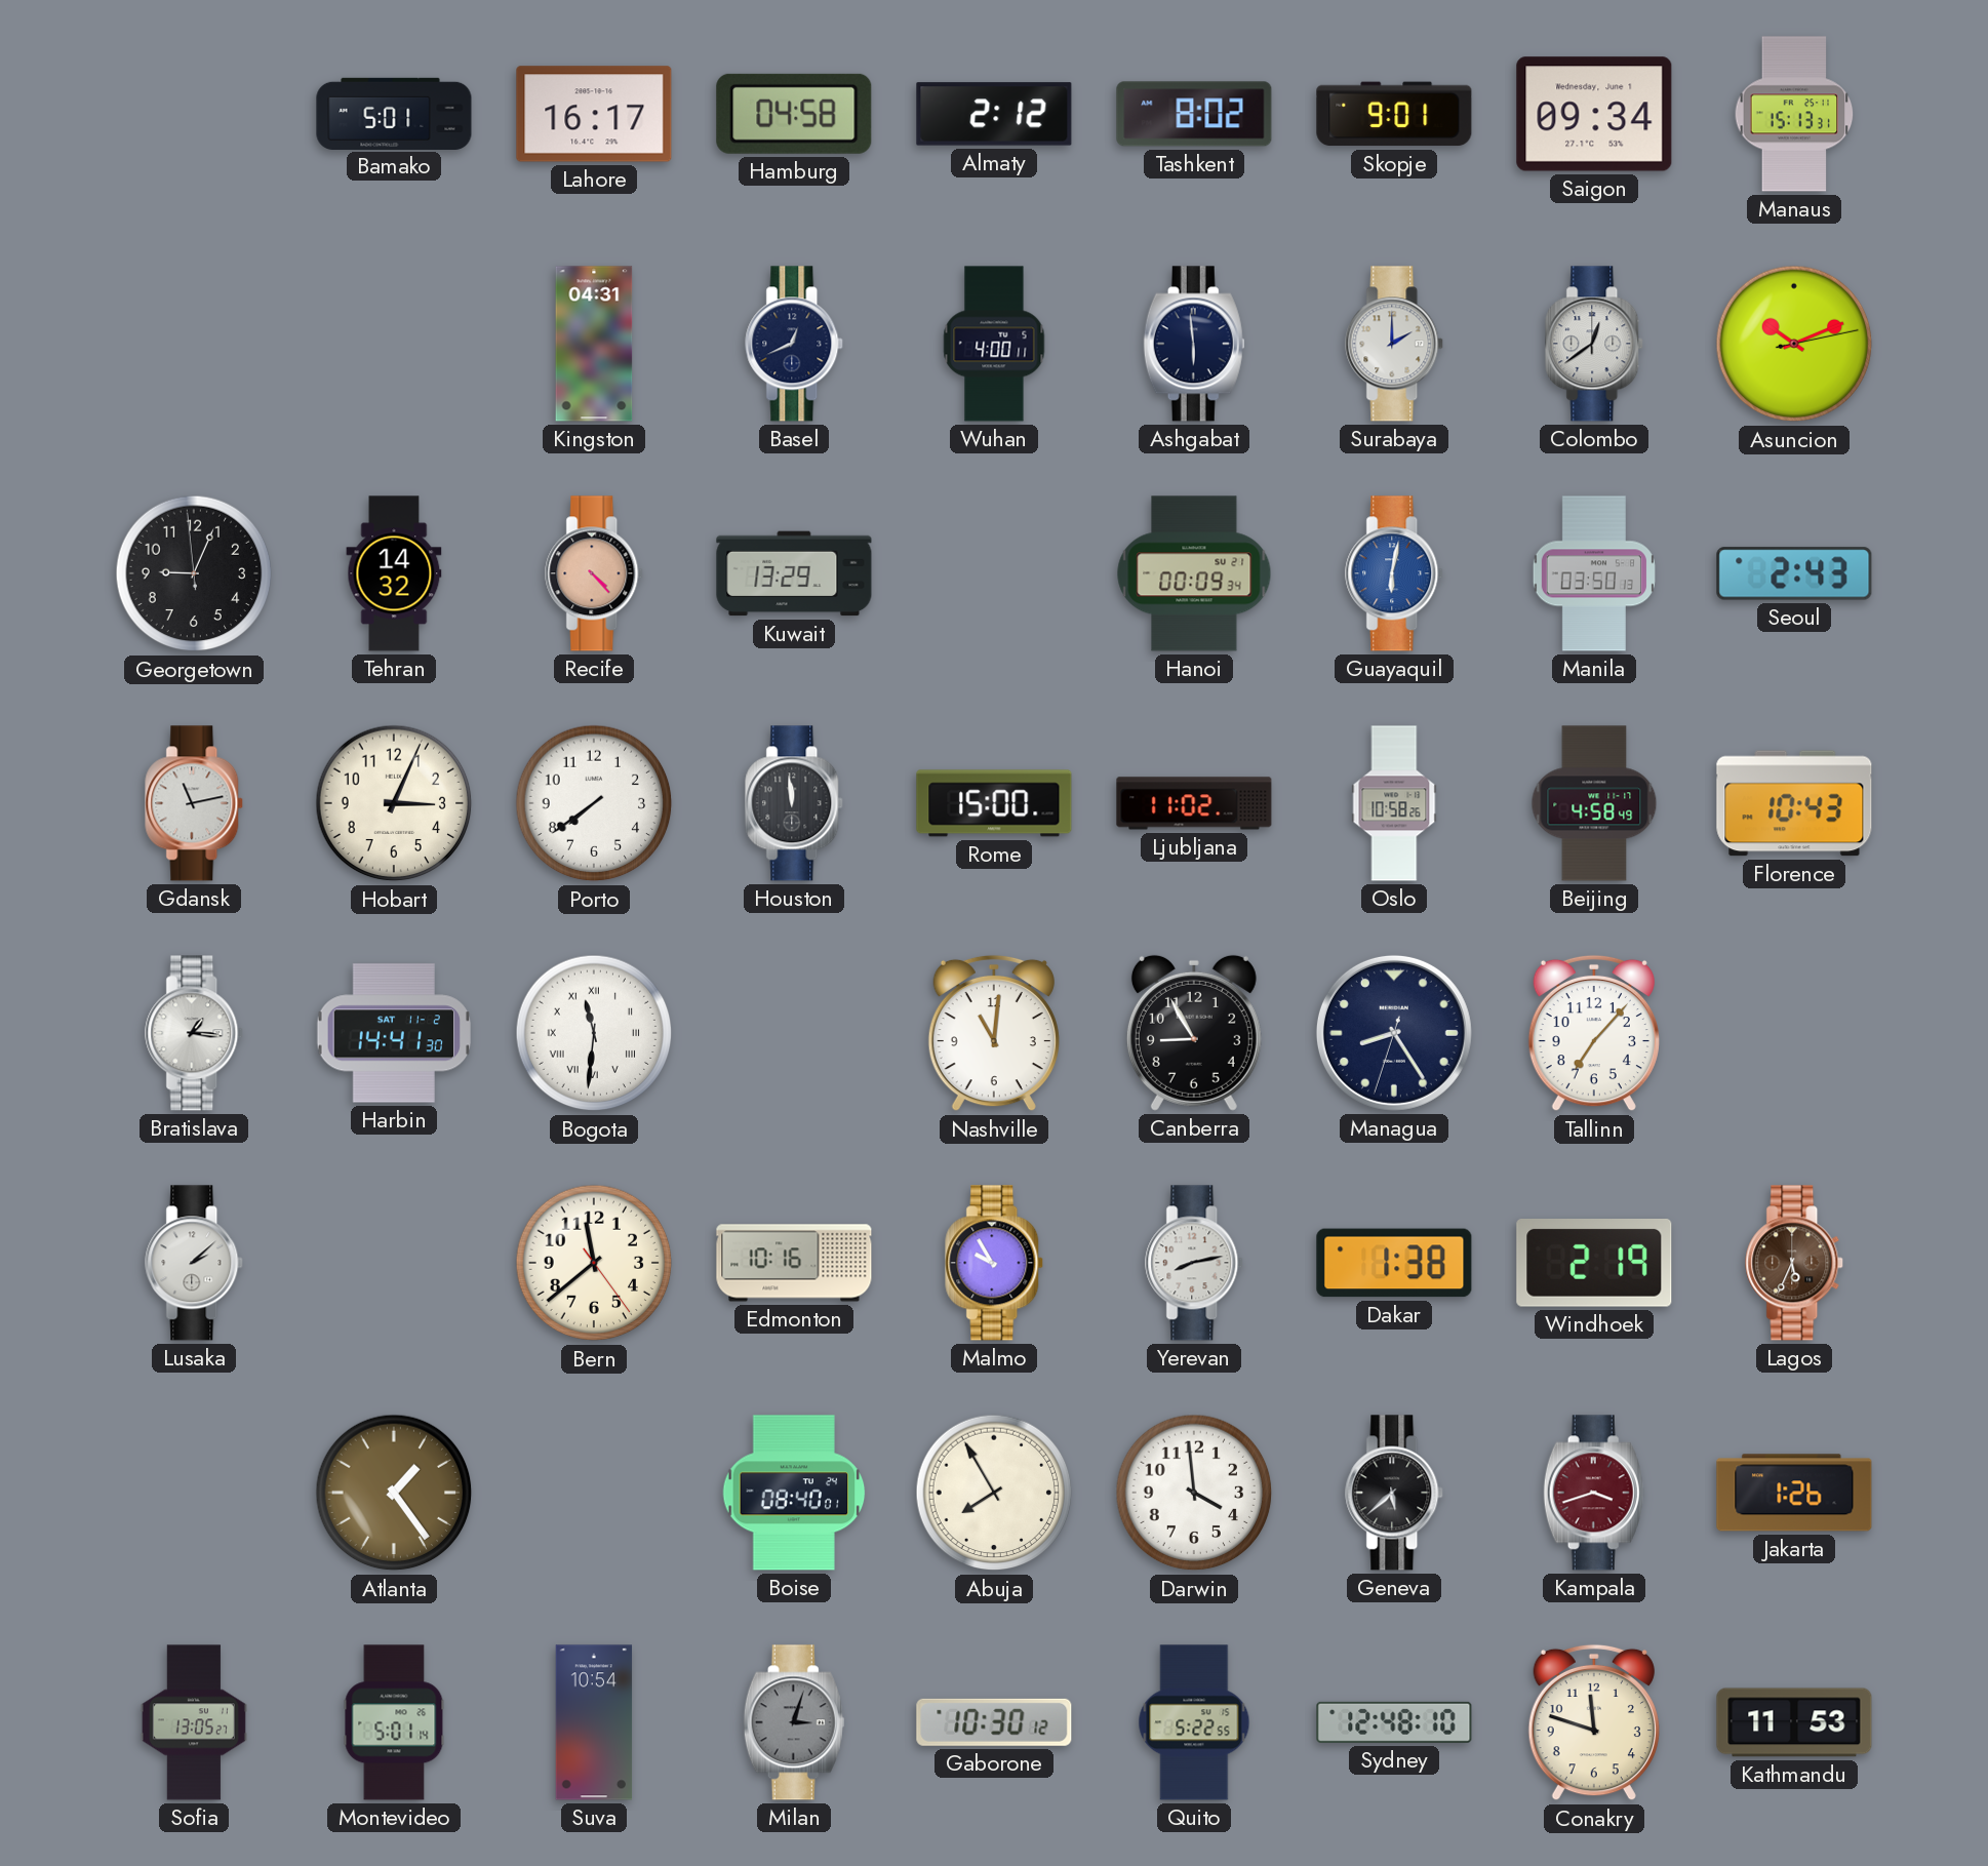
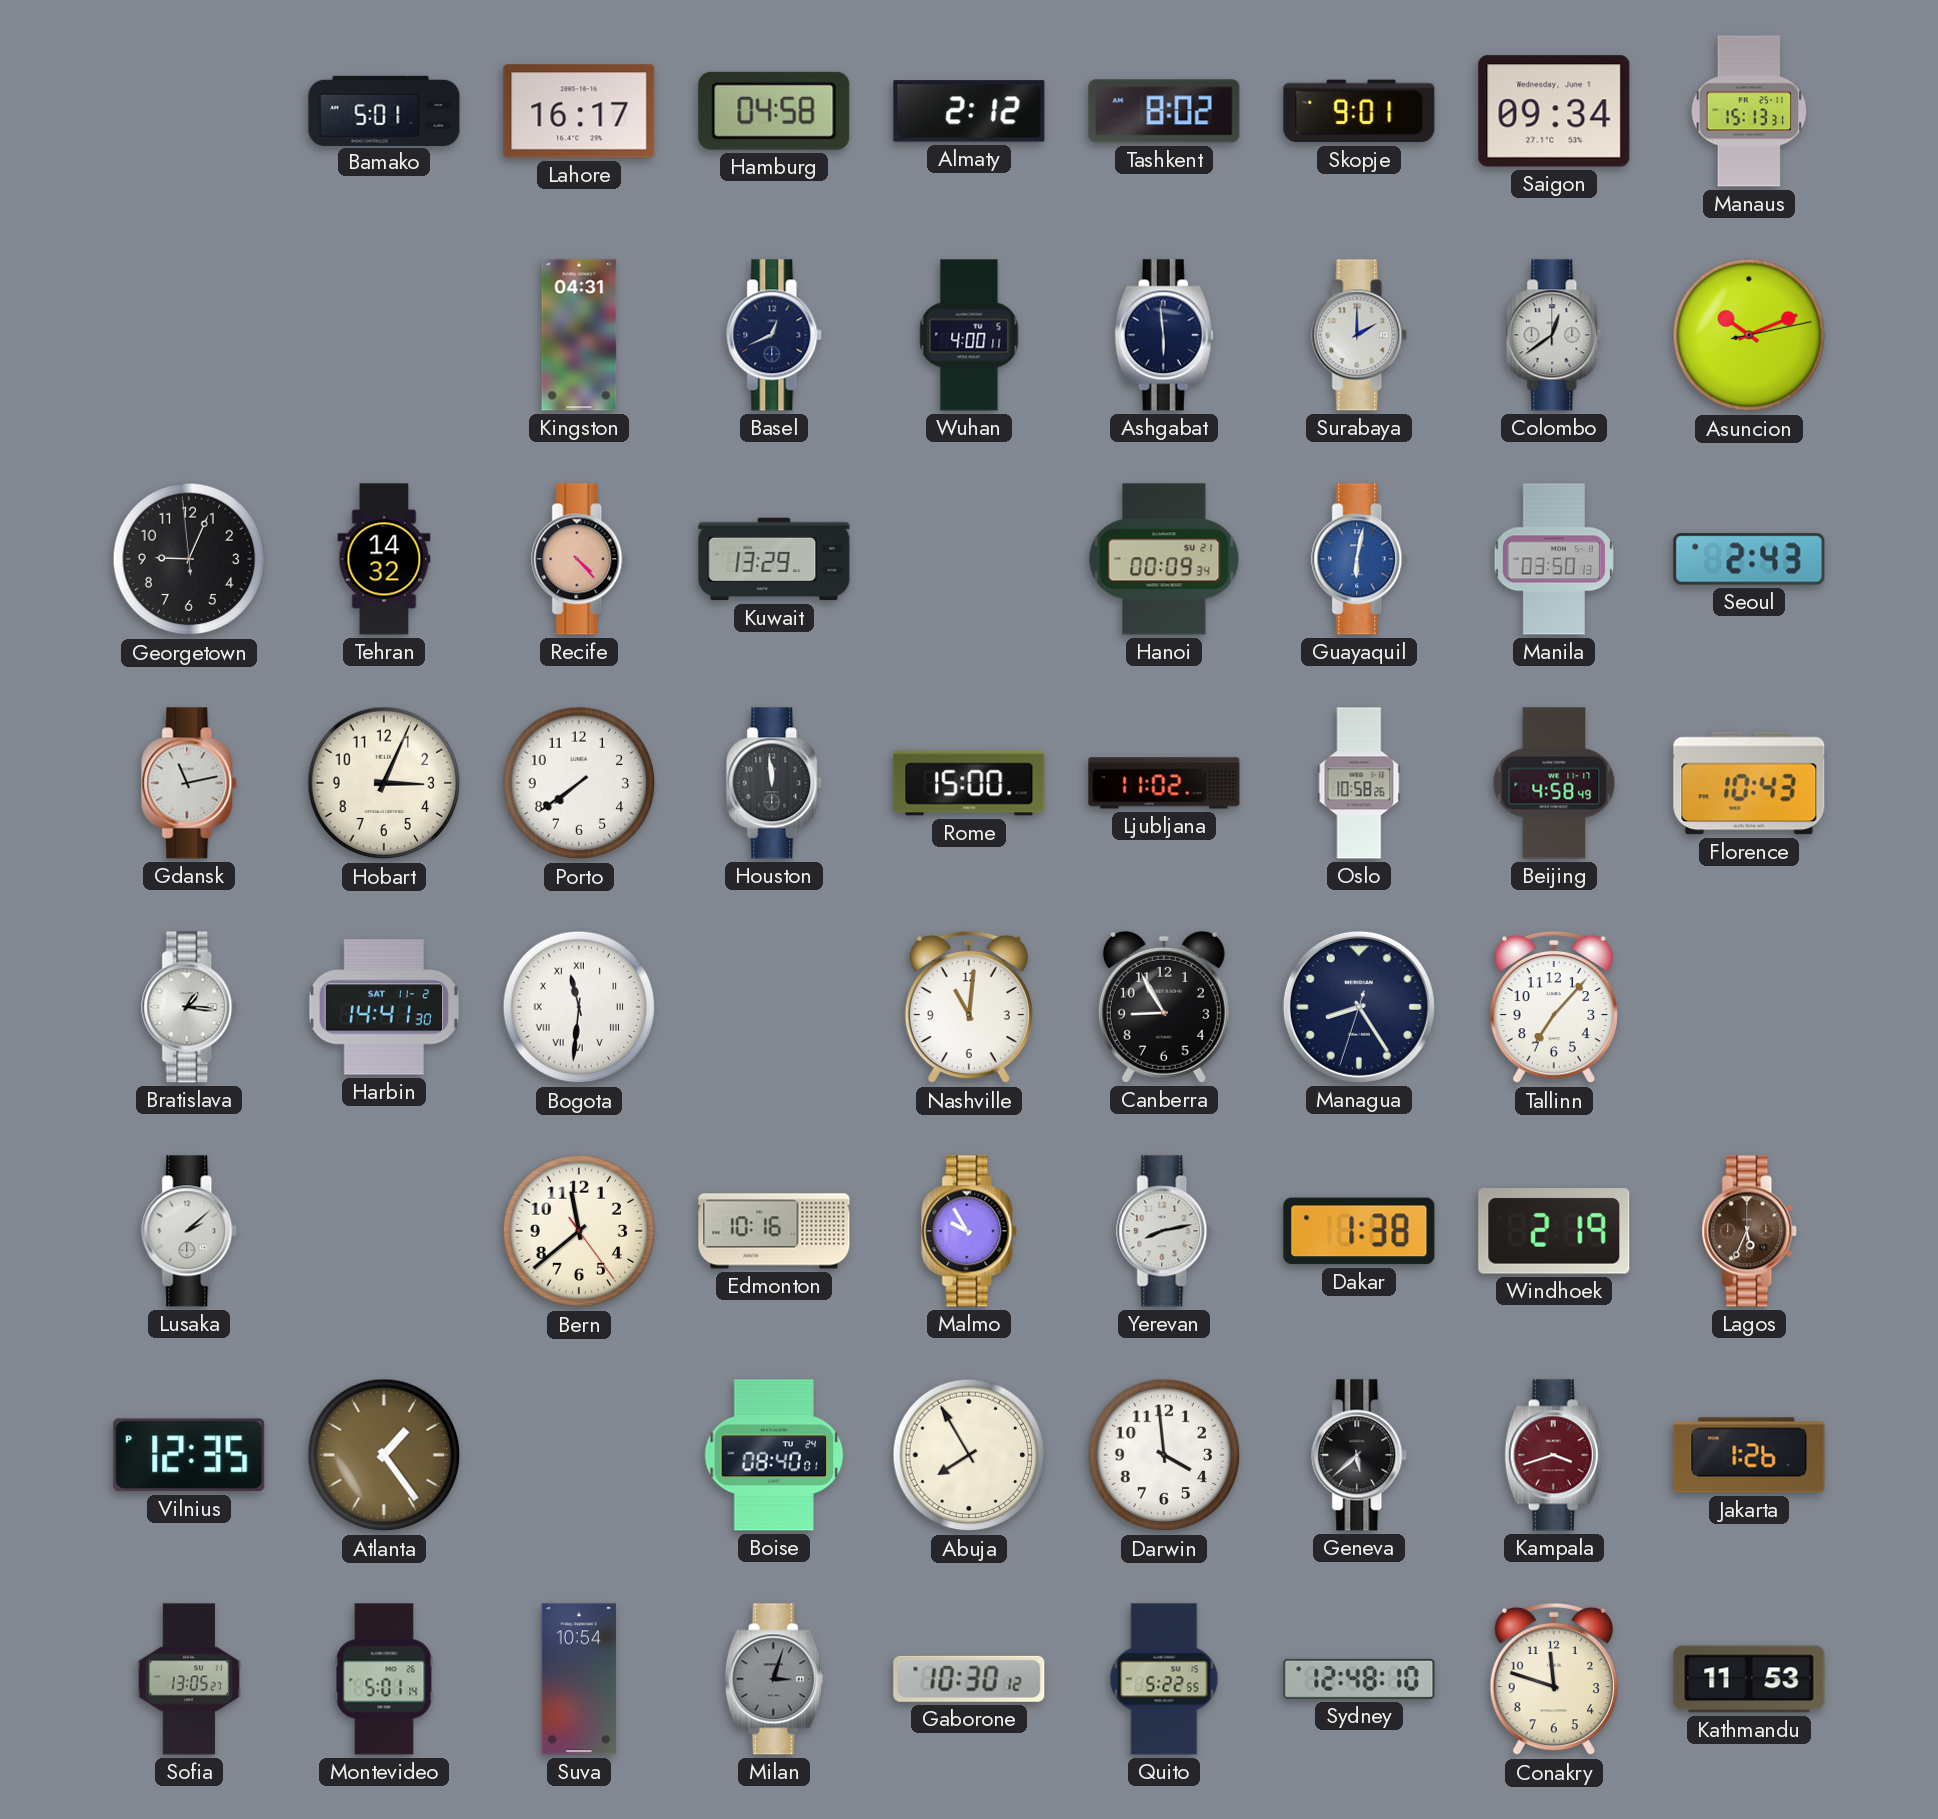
Vilnius: none -> 12:35
